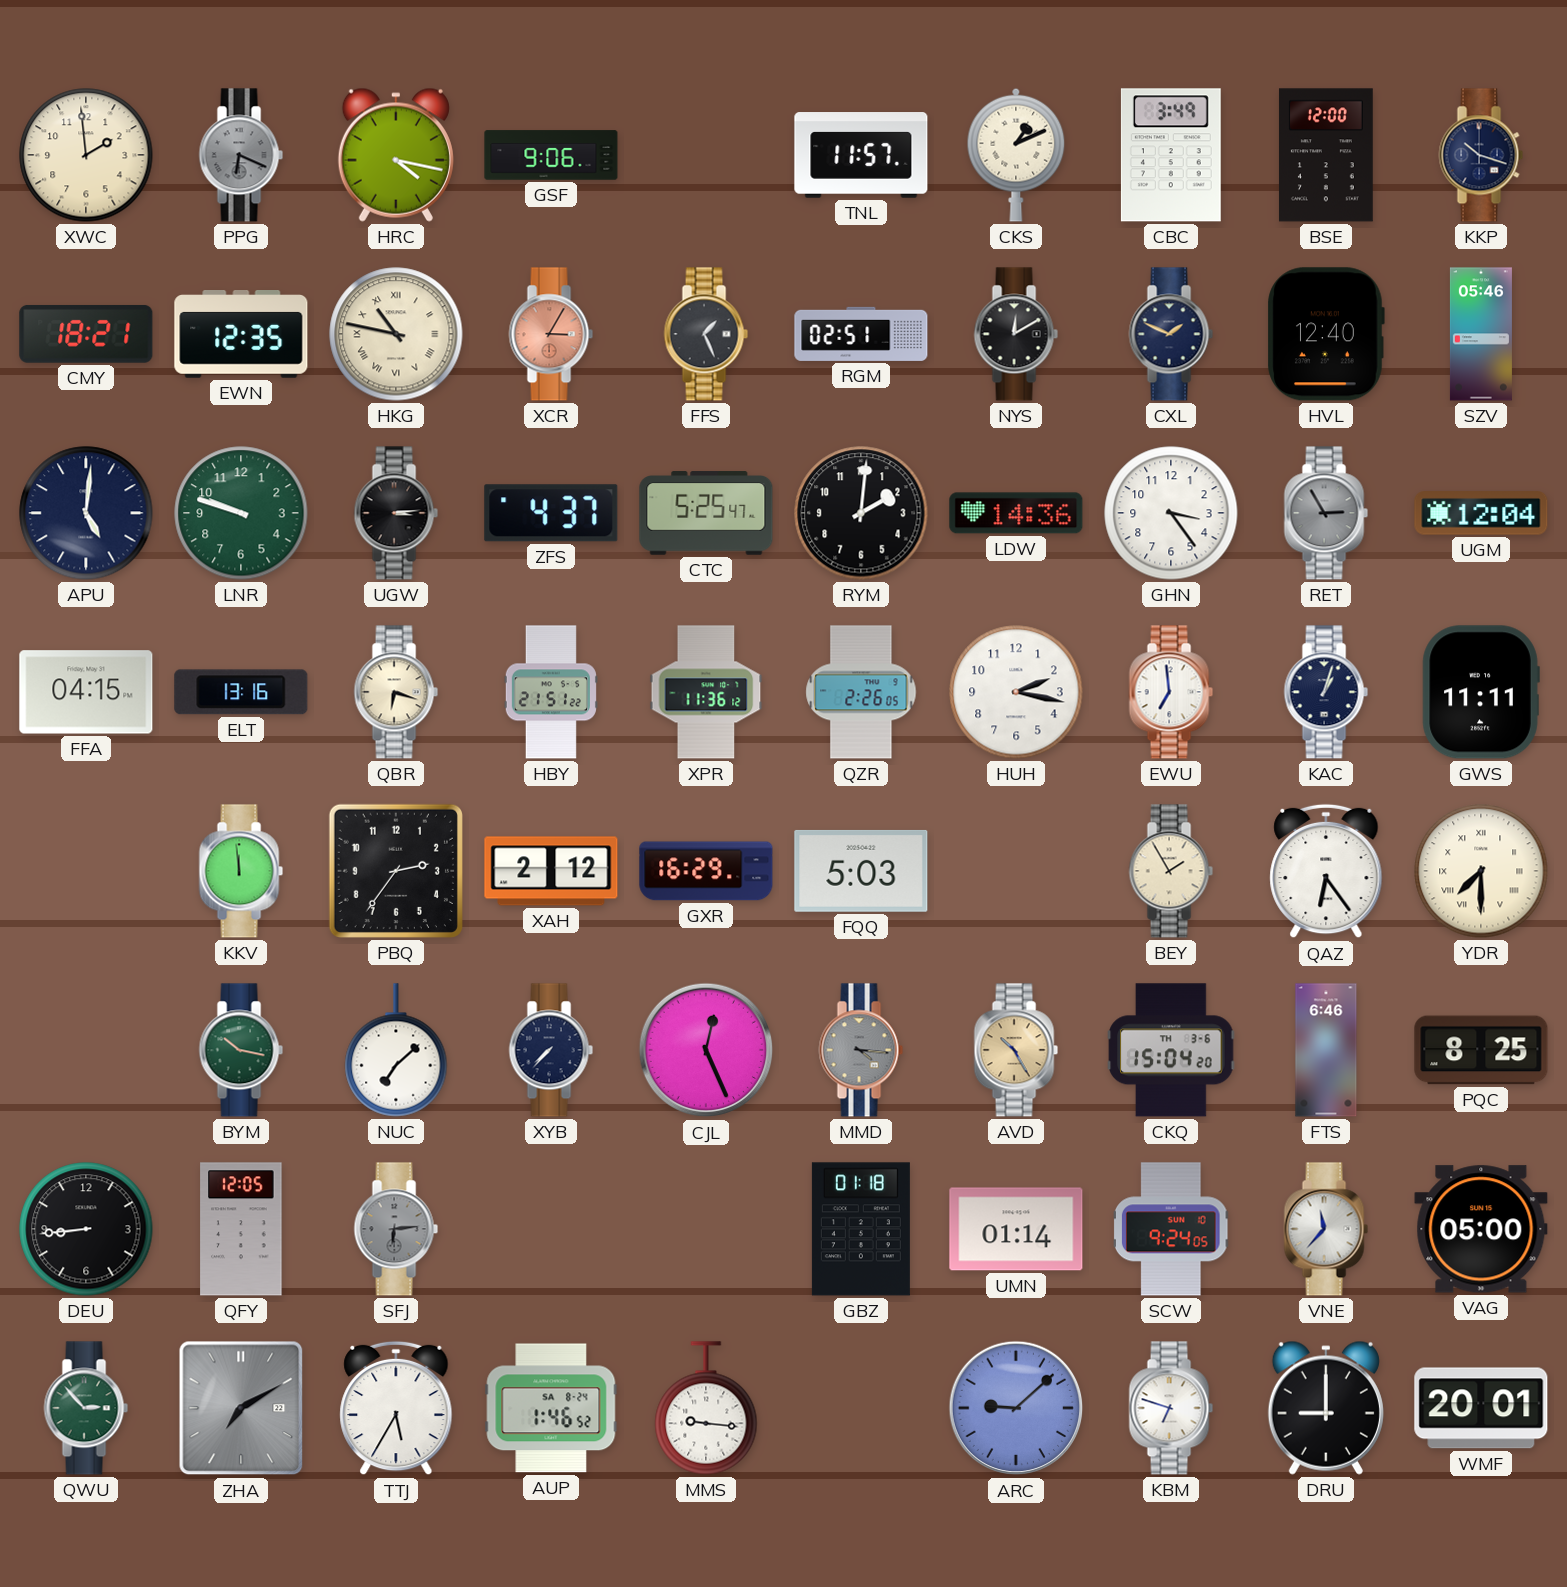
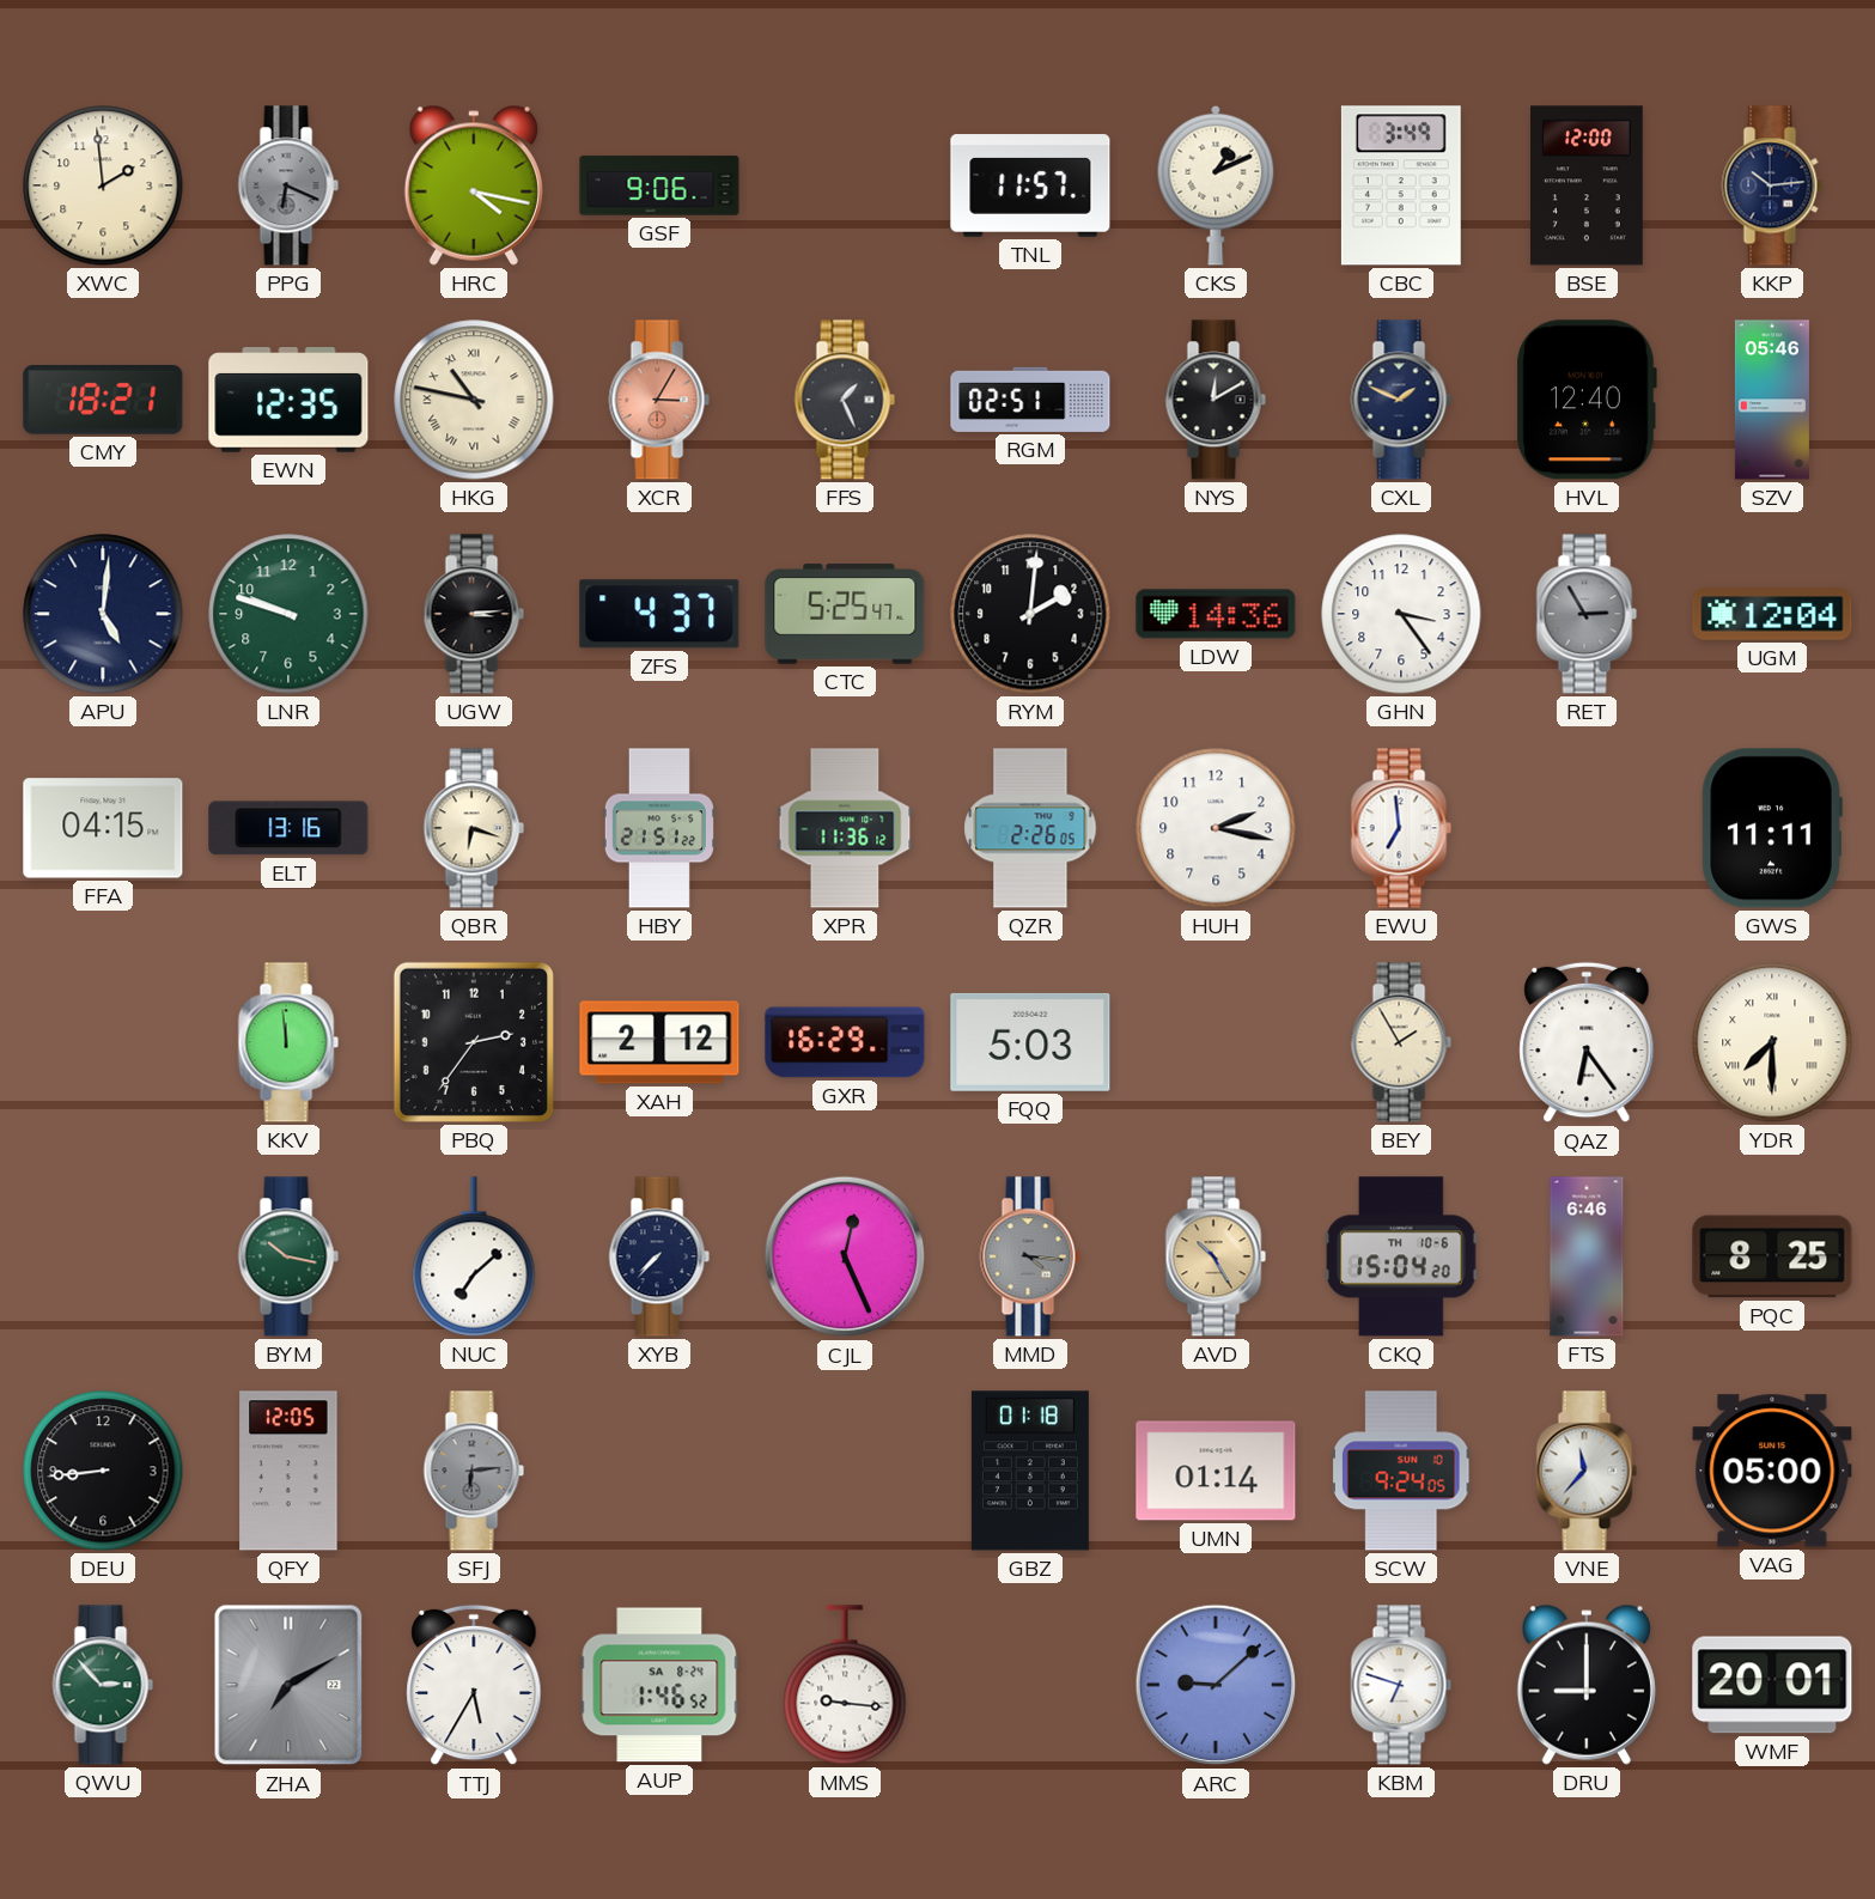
KKP: 10:18 -> 10:14
KAC: 1:03 -> none
CKQ date: TH 3-6 -> TH 10-6
